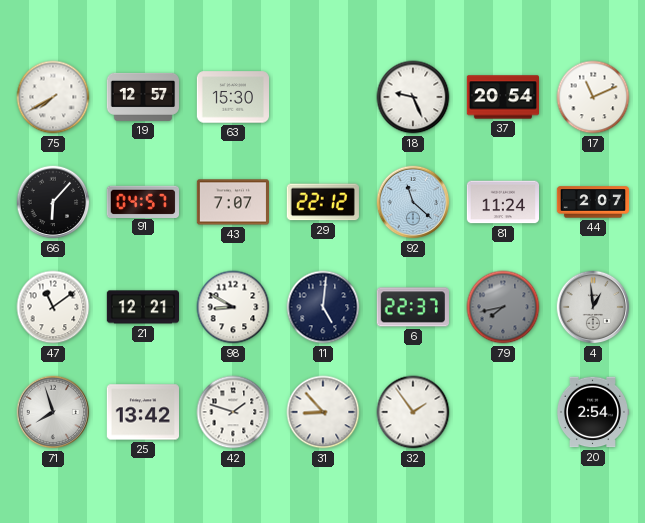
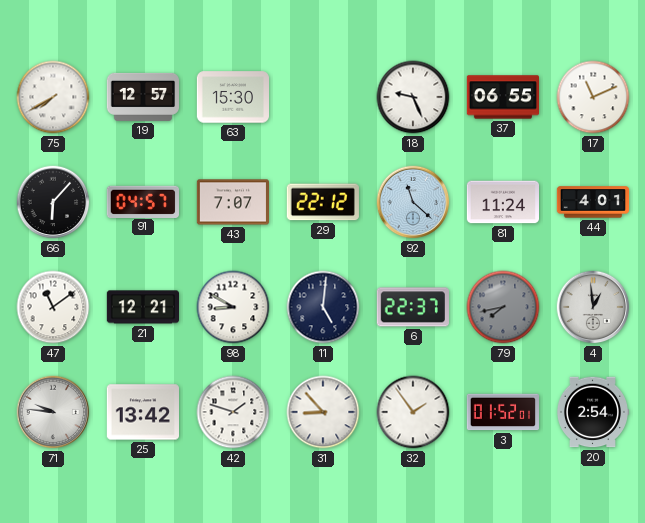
37: 20:54 -> 06:55
44: 2:07 -> 4:01
71: 7:57 -> 9:46
3: none -> 01:52
